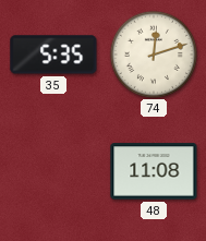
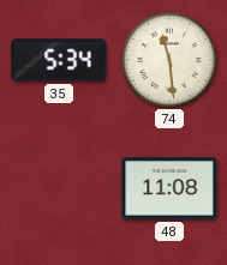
35: 5:35 -> 5:34
74: 12:12 -> 11:29
